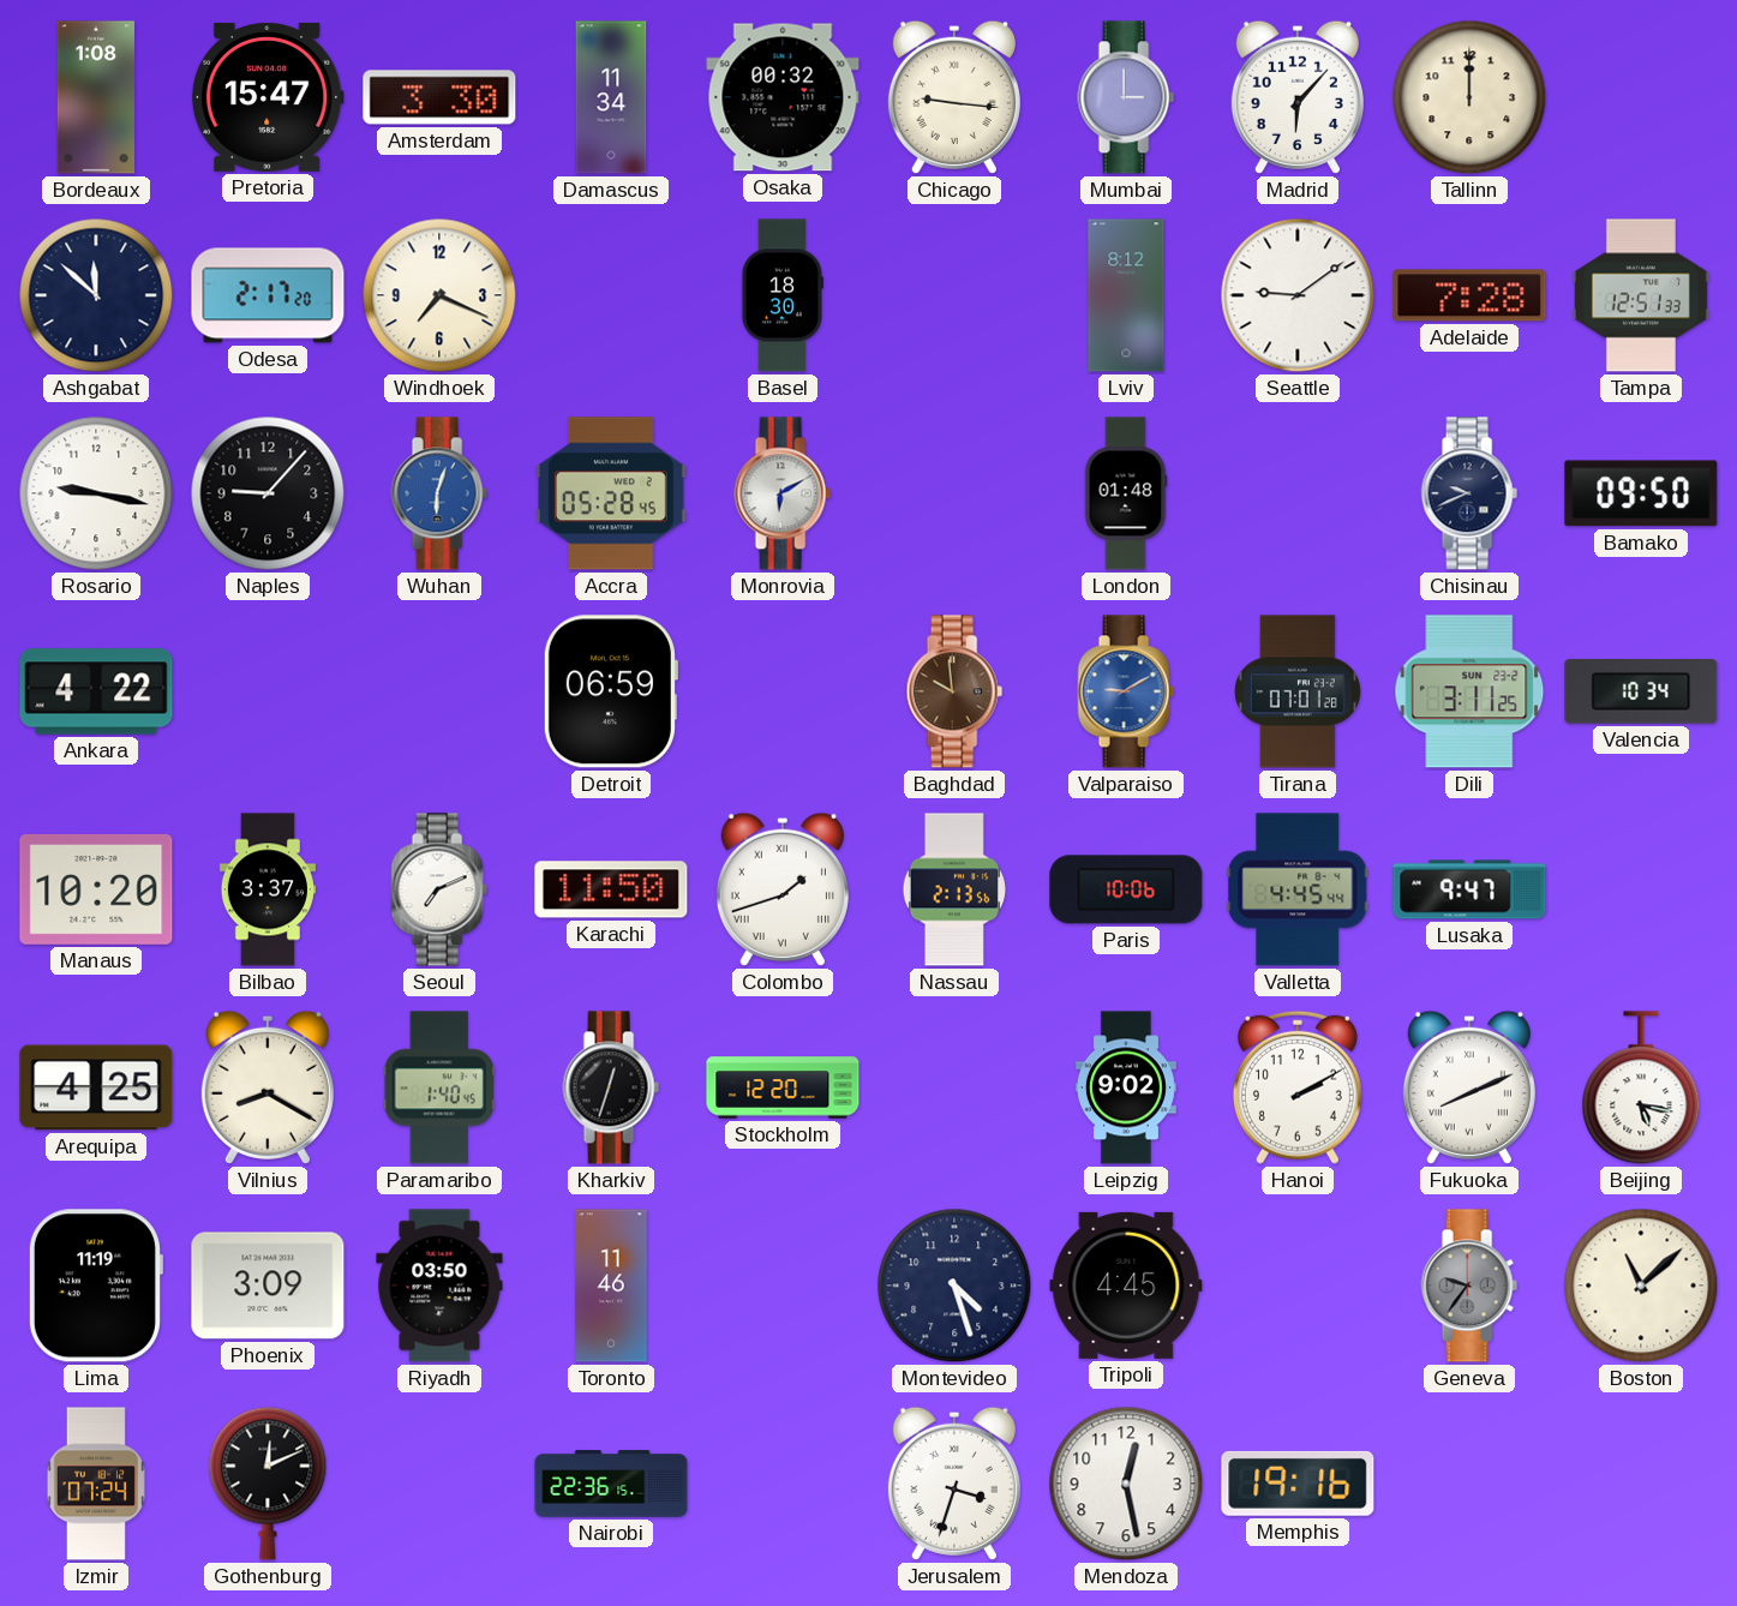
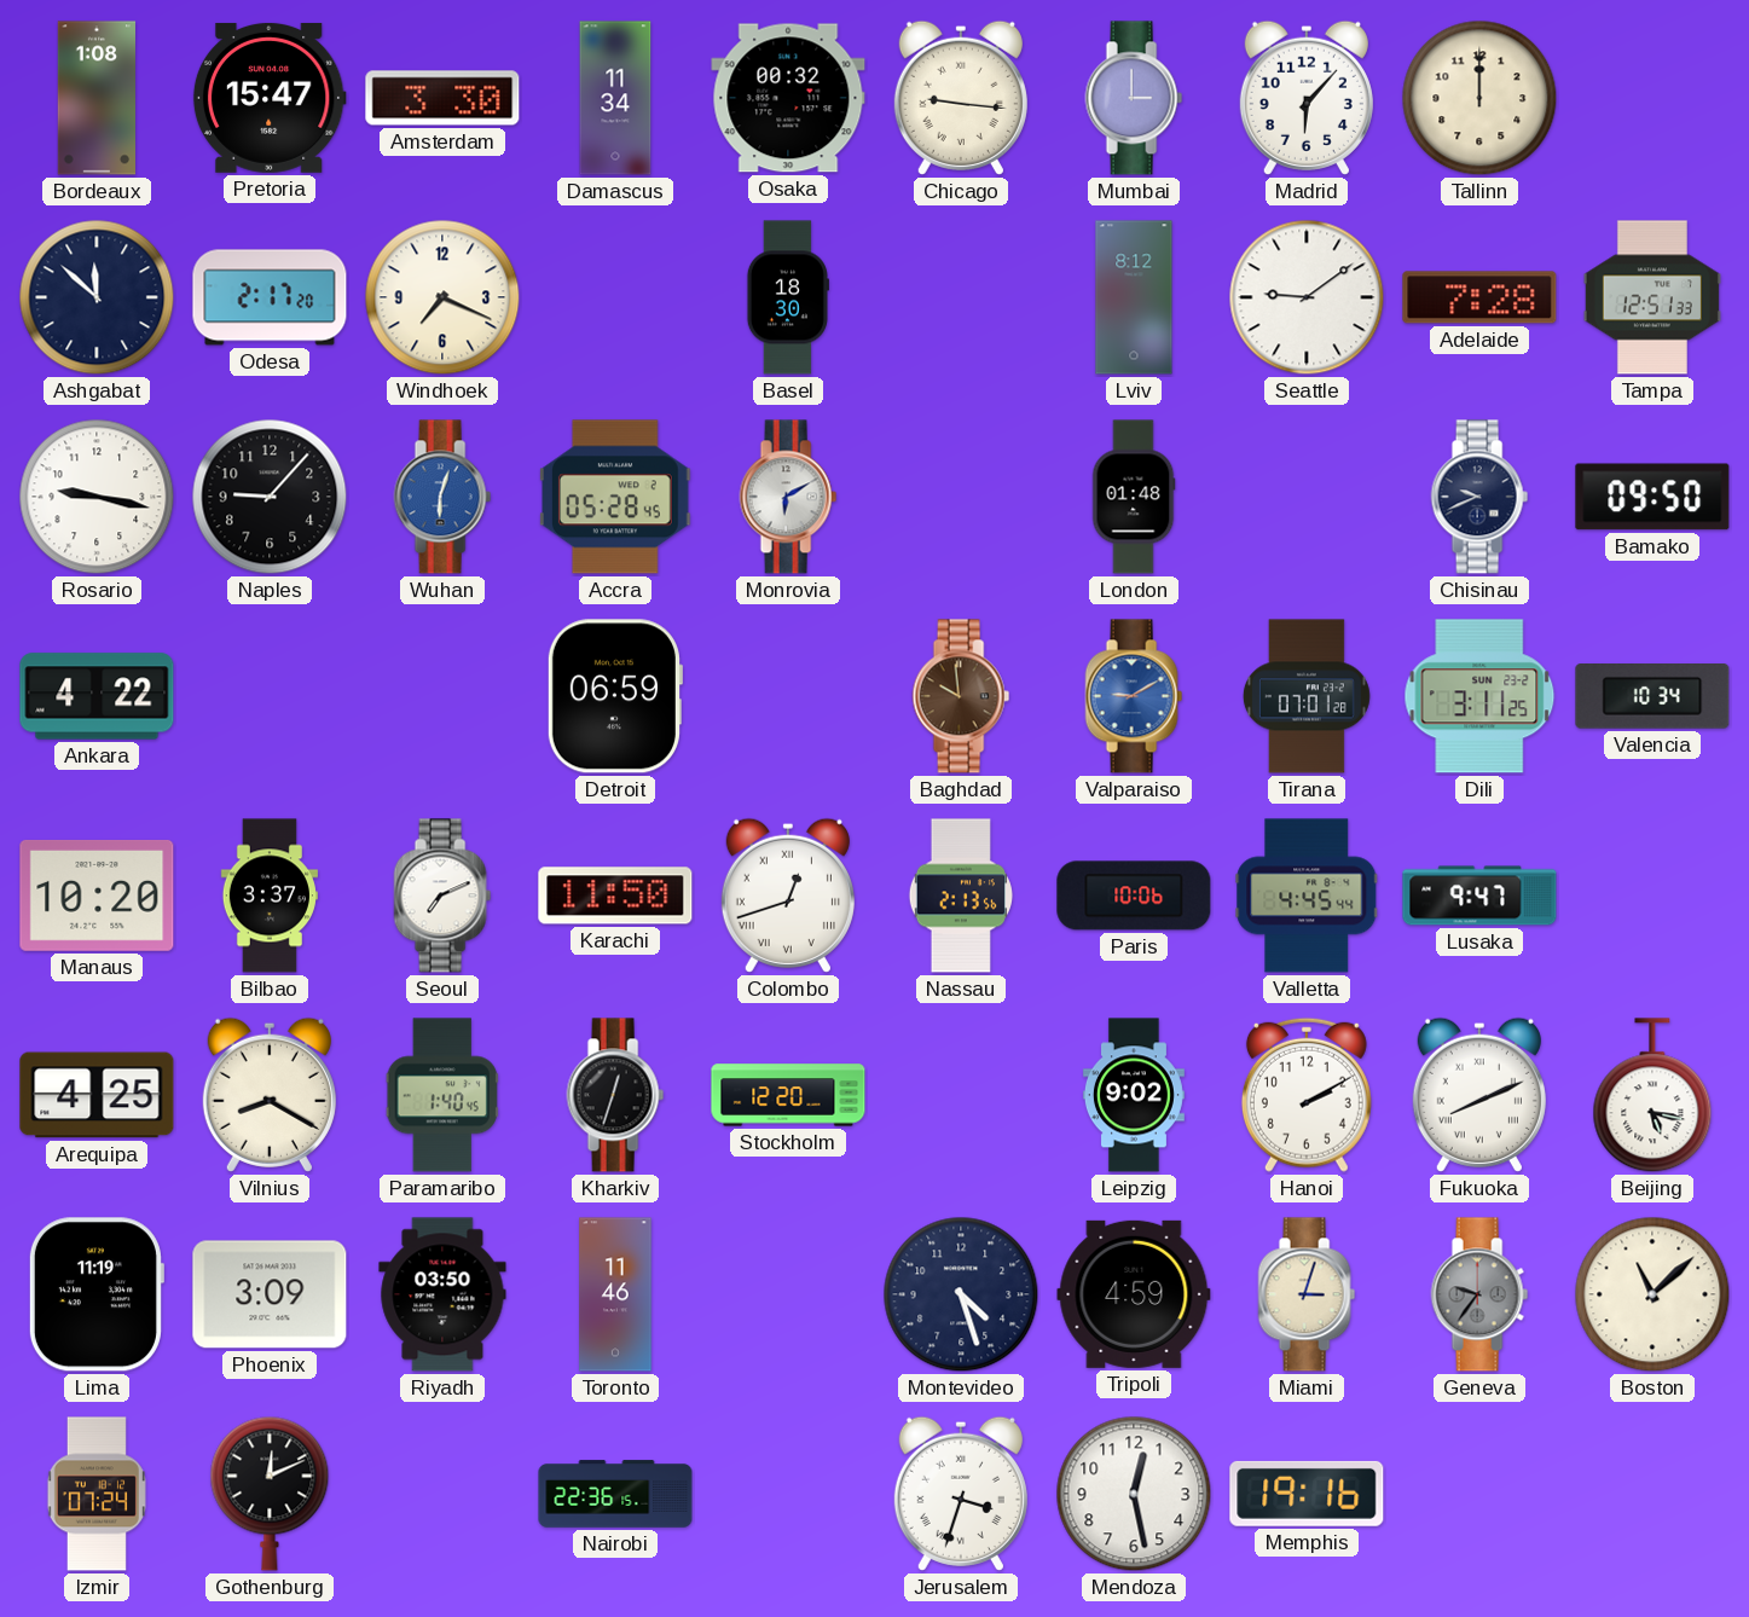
Colombo: 1:42 -> 12:42
Tripoli: 4:45 -> 4:59
Miami: none -> 3:03
